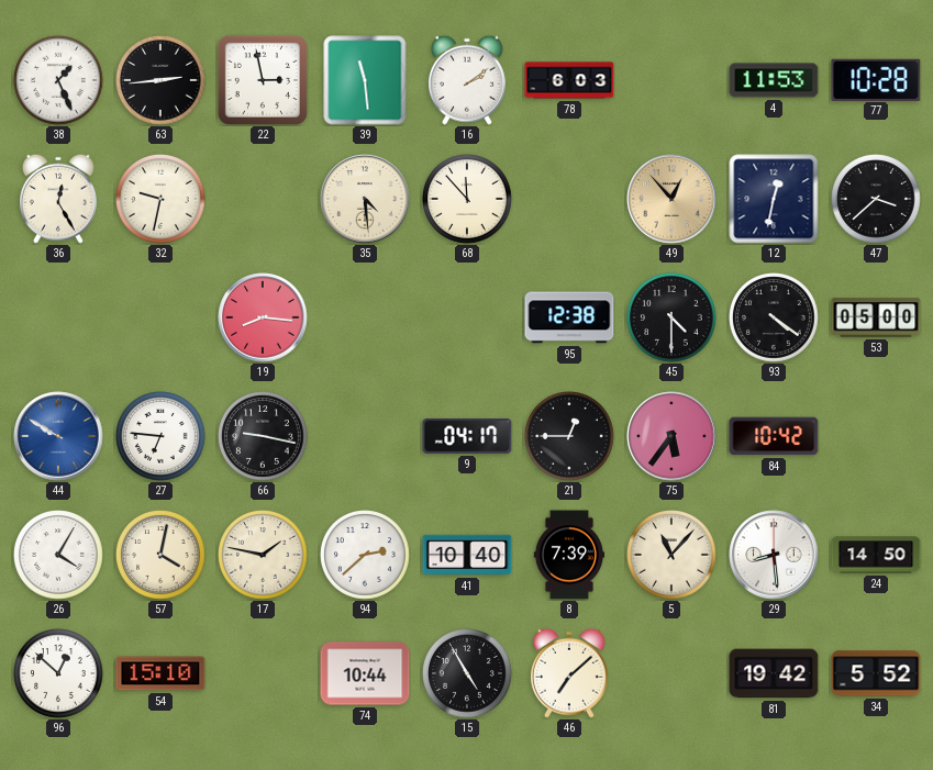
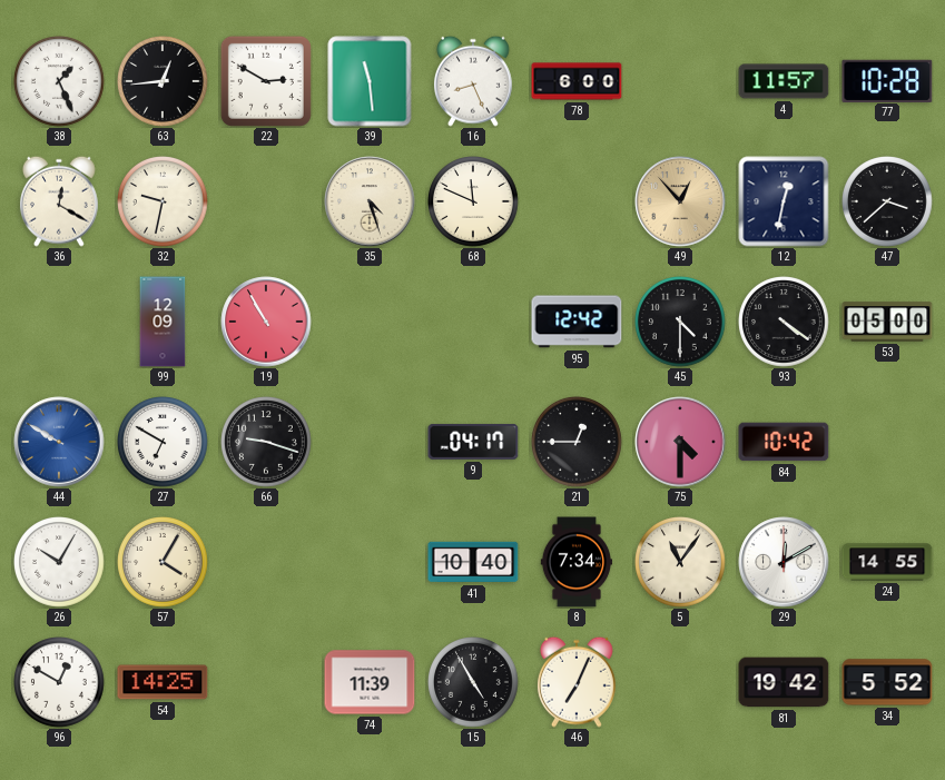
63: 2:44 -> 12:44
22: 2:58 -> 2:50
16: 2:09 -> 8:26
78: 6:03 -> 6:00
4: 11:53 -> 11:57
36: 12:25 -> 12:20
35: 4:29 -> 4:27
68: 11:53 -> 11:49
99: none -> 12:09
19: 8:16 -> 10:55
95: 12:38 -> 12:42
27: 6:46 -> 6:50
66: 9:17 -> 9:18
75: 5:36 -> 4:30
26: 4:05 -> 10:05
57: 4:02 -> 4:05
17: 1:47 -> none
94: 2:38 -> none
8: 7:39 -> 7:34
5: 11:07 -> 11:06
29: 8:29 -> 12:10
24: 14:50 -> 14:55
96: 12:52 -> 12:50
54: 15:10 -> 14:25
74: 10:44 -> 11:39
46: 7:08 -> 7:04
